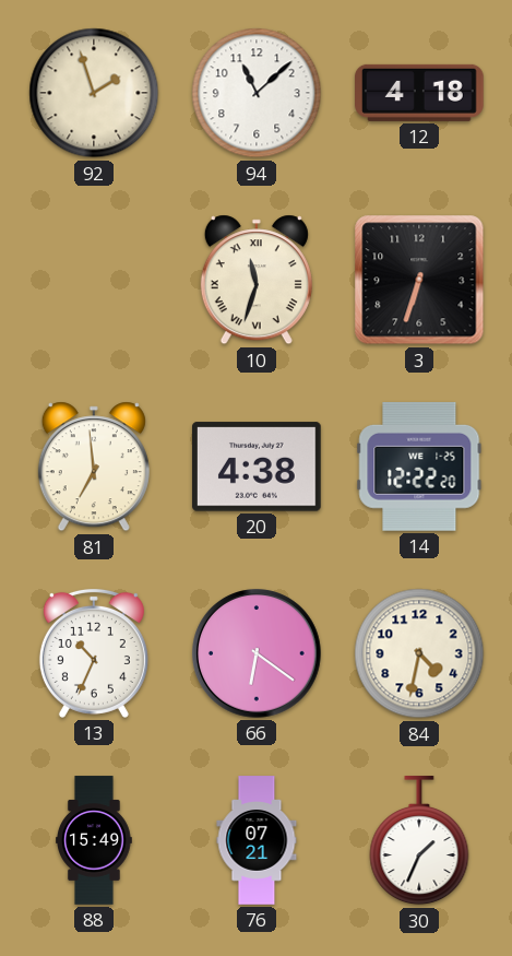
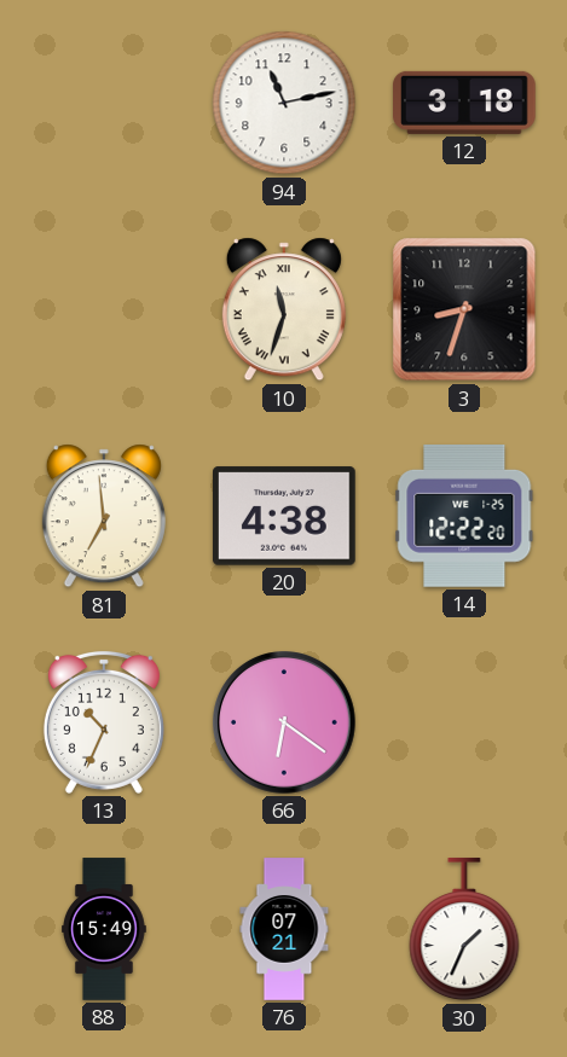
92: 1:57 -> none
94: 11:08 -> 11:13
12: 4:18 -> 3:18
3: 6:33 -> 8:33
84: 4:32 -> none
